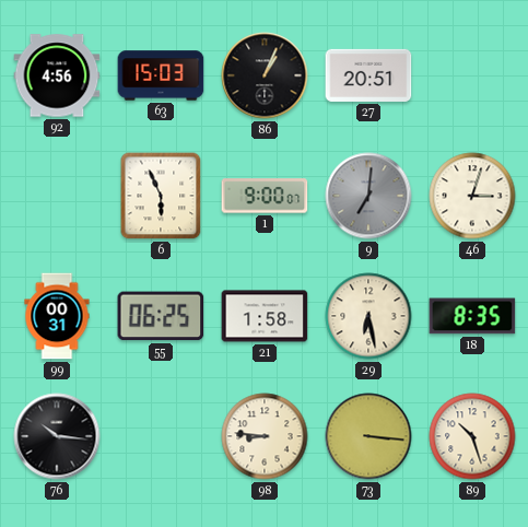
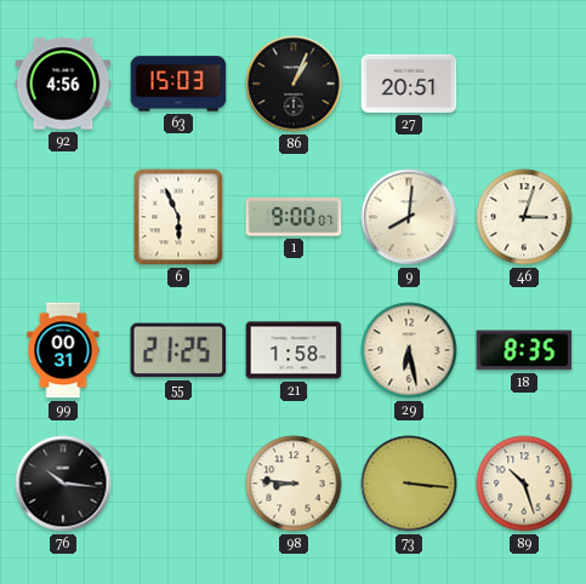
9: 7:01 -> 8:01
9 dial: grey -> cream
55: 06:25 -> 21:25
